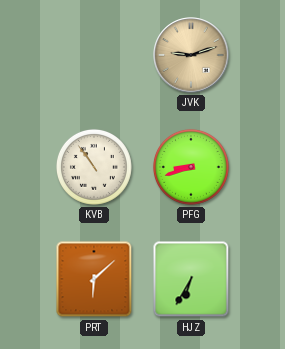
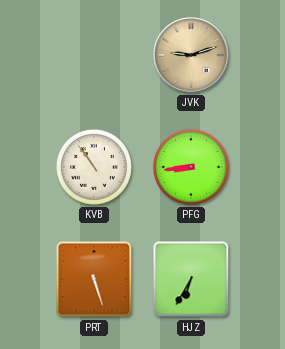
PFG: 8:42 -> 8:44
PRT: 6:08 -> 5:27
